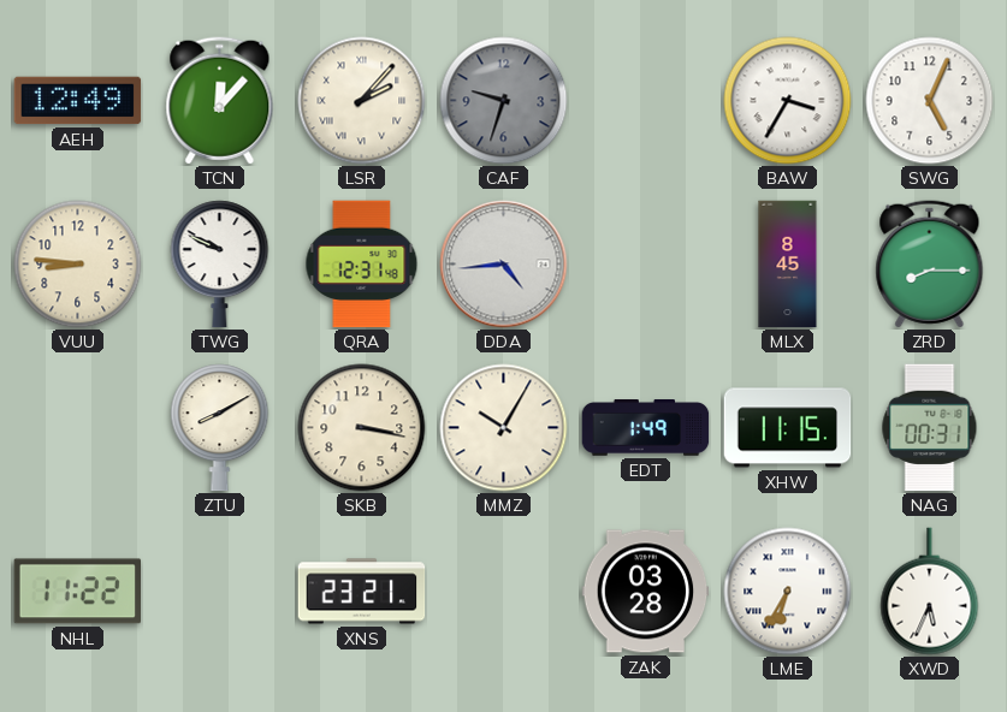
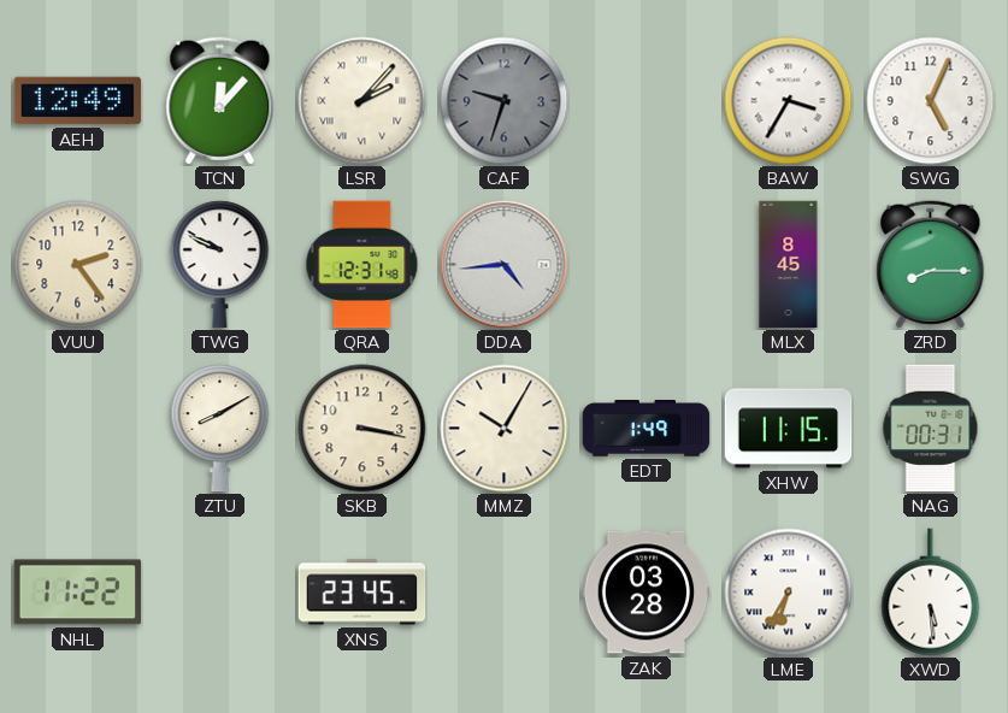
VUU: 8:46 -> 2:24
XNS: 23:21 -> 23:45
XWD: 5:34 -> 5:29
